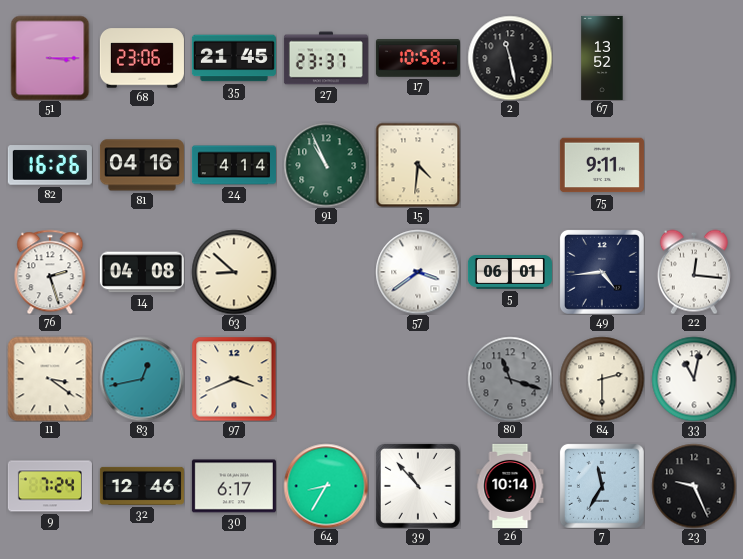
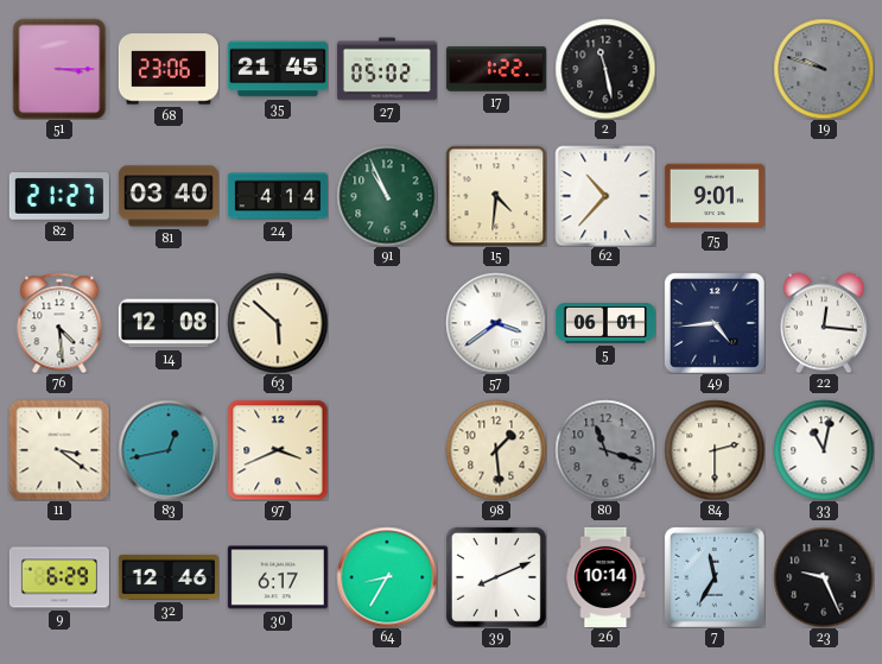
27: 23:37 -> 05:02
17: 10:58 -> 1:22
67: 13:52 -> none
19: none -> 9:48
82: 16:26 -> 21:27
81: 04:16 -> 03:40
62: none -> 10:37
75: 9:11 -> 9:01
76: 2:27 -> 4:29
14: 04:08 -> 12:08
63: 8:52 -> 5:52
98: none -> 1:29
9: 7:24 -> 6:29
39: 10:53 -> 8:11
